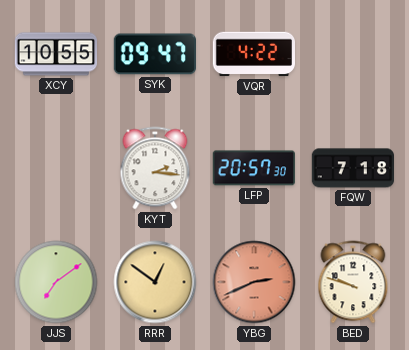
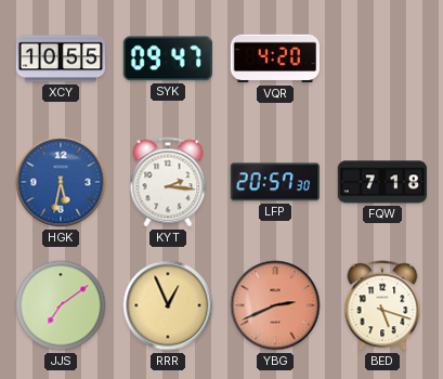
VQR: 4:22 -> 4:20
HGK: none -> 5:32
RRR: 12:51 -> 12:56
BED: 9:48 -> 5:18
